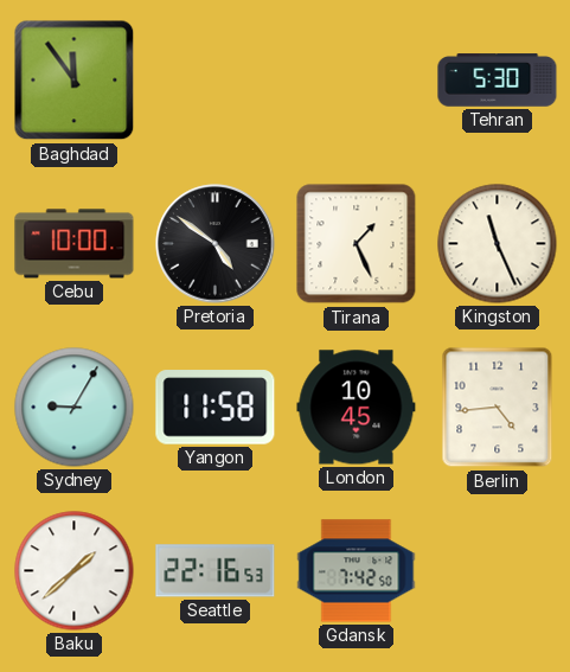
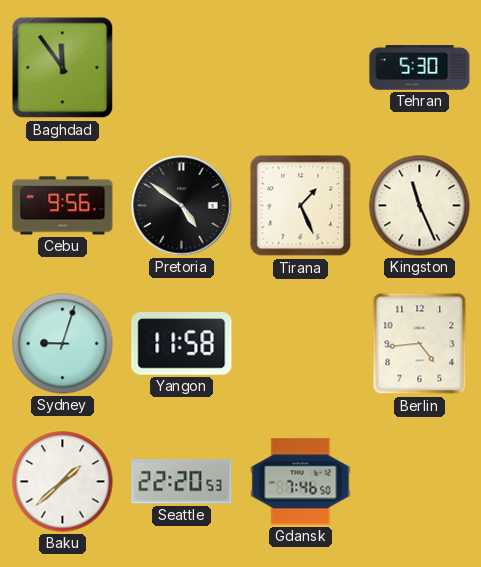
Cebu: 10:00 -> 9:56
Sydney: 9:05 -> 9:03
London: 10:45 -> none
Seattle: 22:16 -> 22:20
Gdansk: 7:42 -> 7:46
